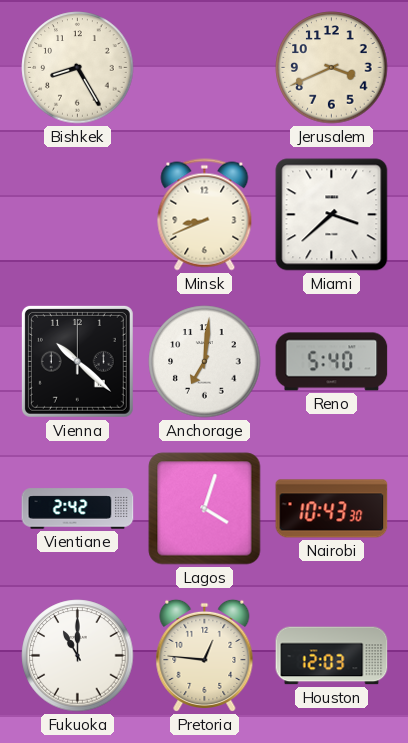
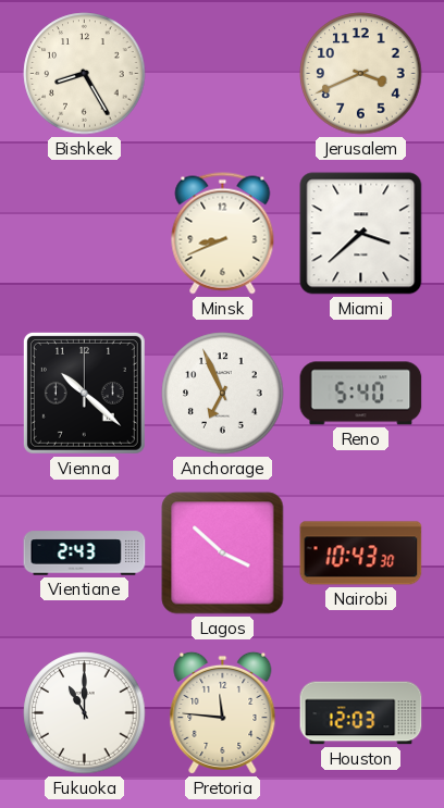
Anchorage: 7:01 -> 6:56
Vientiane: 2:42 -> 2:43
Lagos: 4:03 -> 3:52
Pretoria: 12:46 -> 11:46
